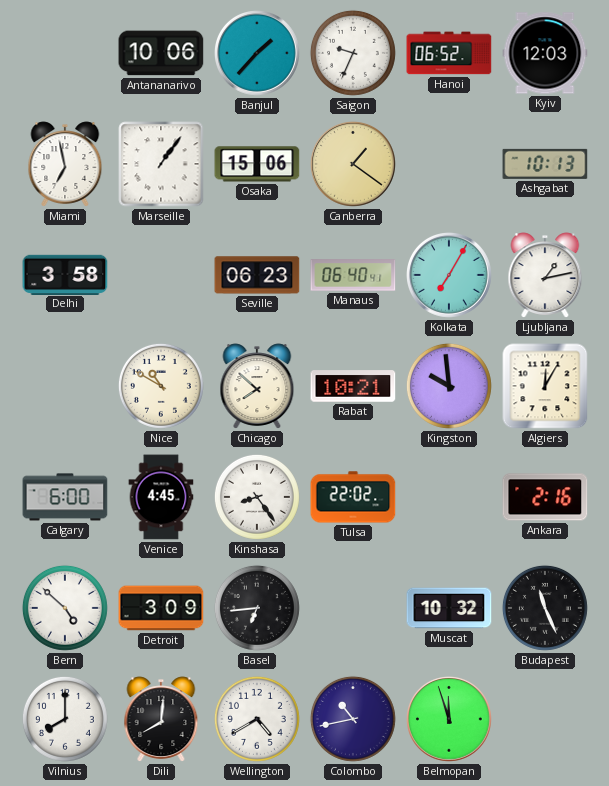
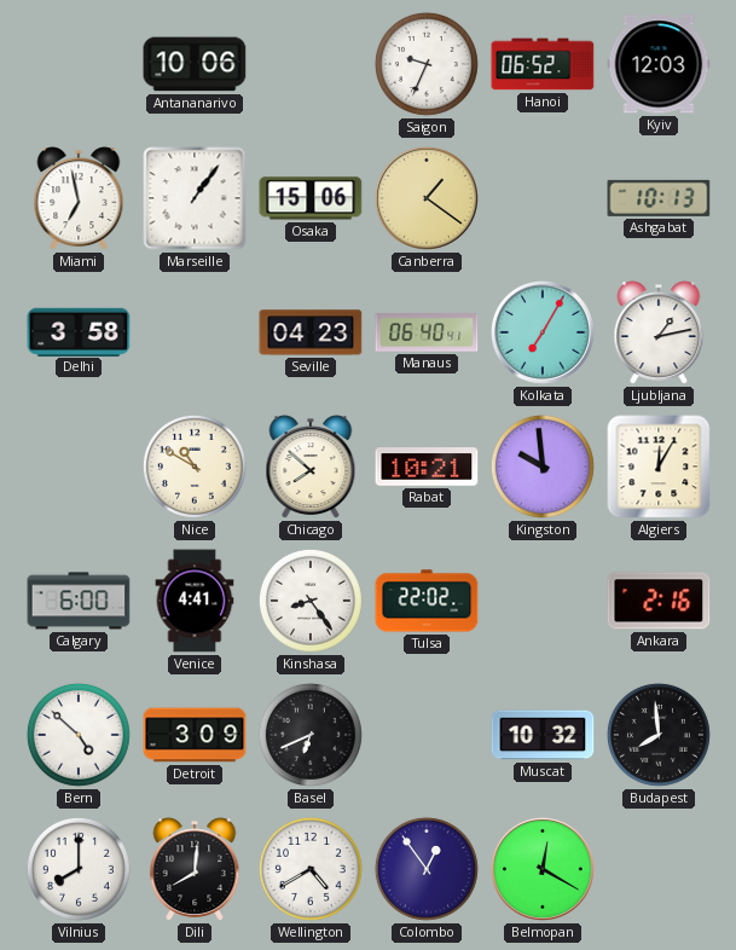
Banjul: 1:37 -> none
Seville: 06:23 -> 04:23
Venice: 4:45 -> 4:41
Basel: 6:44 -> 6:41
Budapest: 11:26 -> 7:59
Colombo: 10:43 -> 12:54
Belmopan: 11:57 -> 12:20
